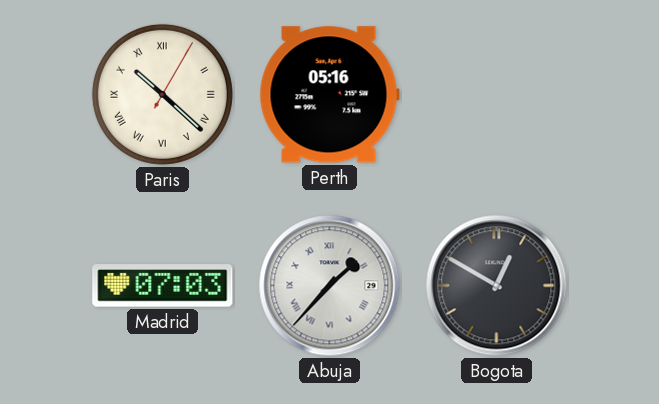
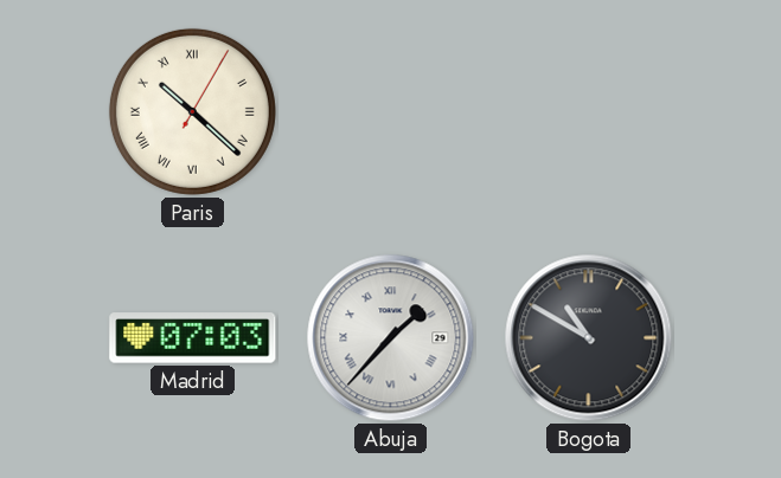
Perth: 05:16 -> none
Bogota: 12:50 -> 10:50
